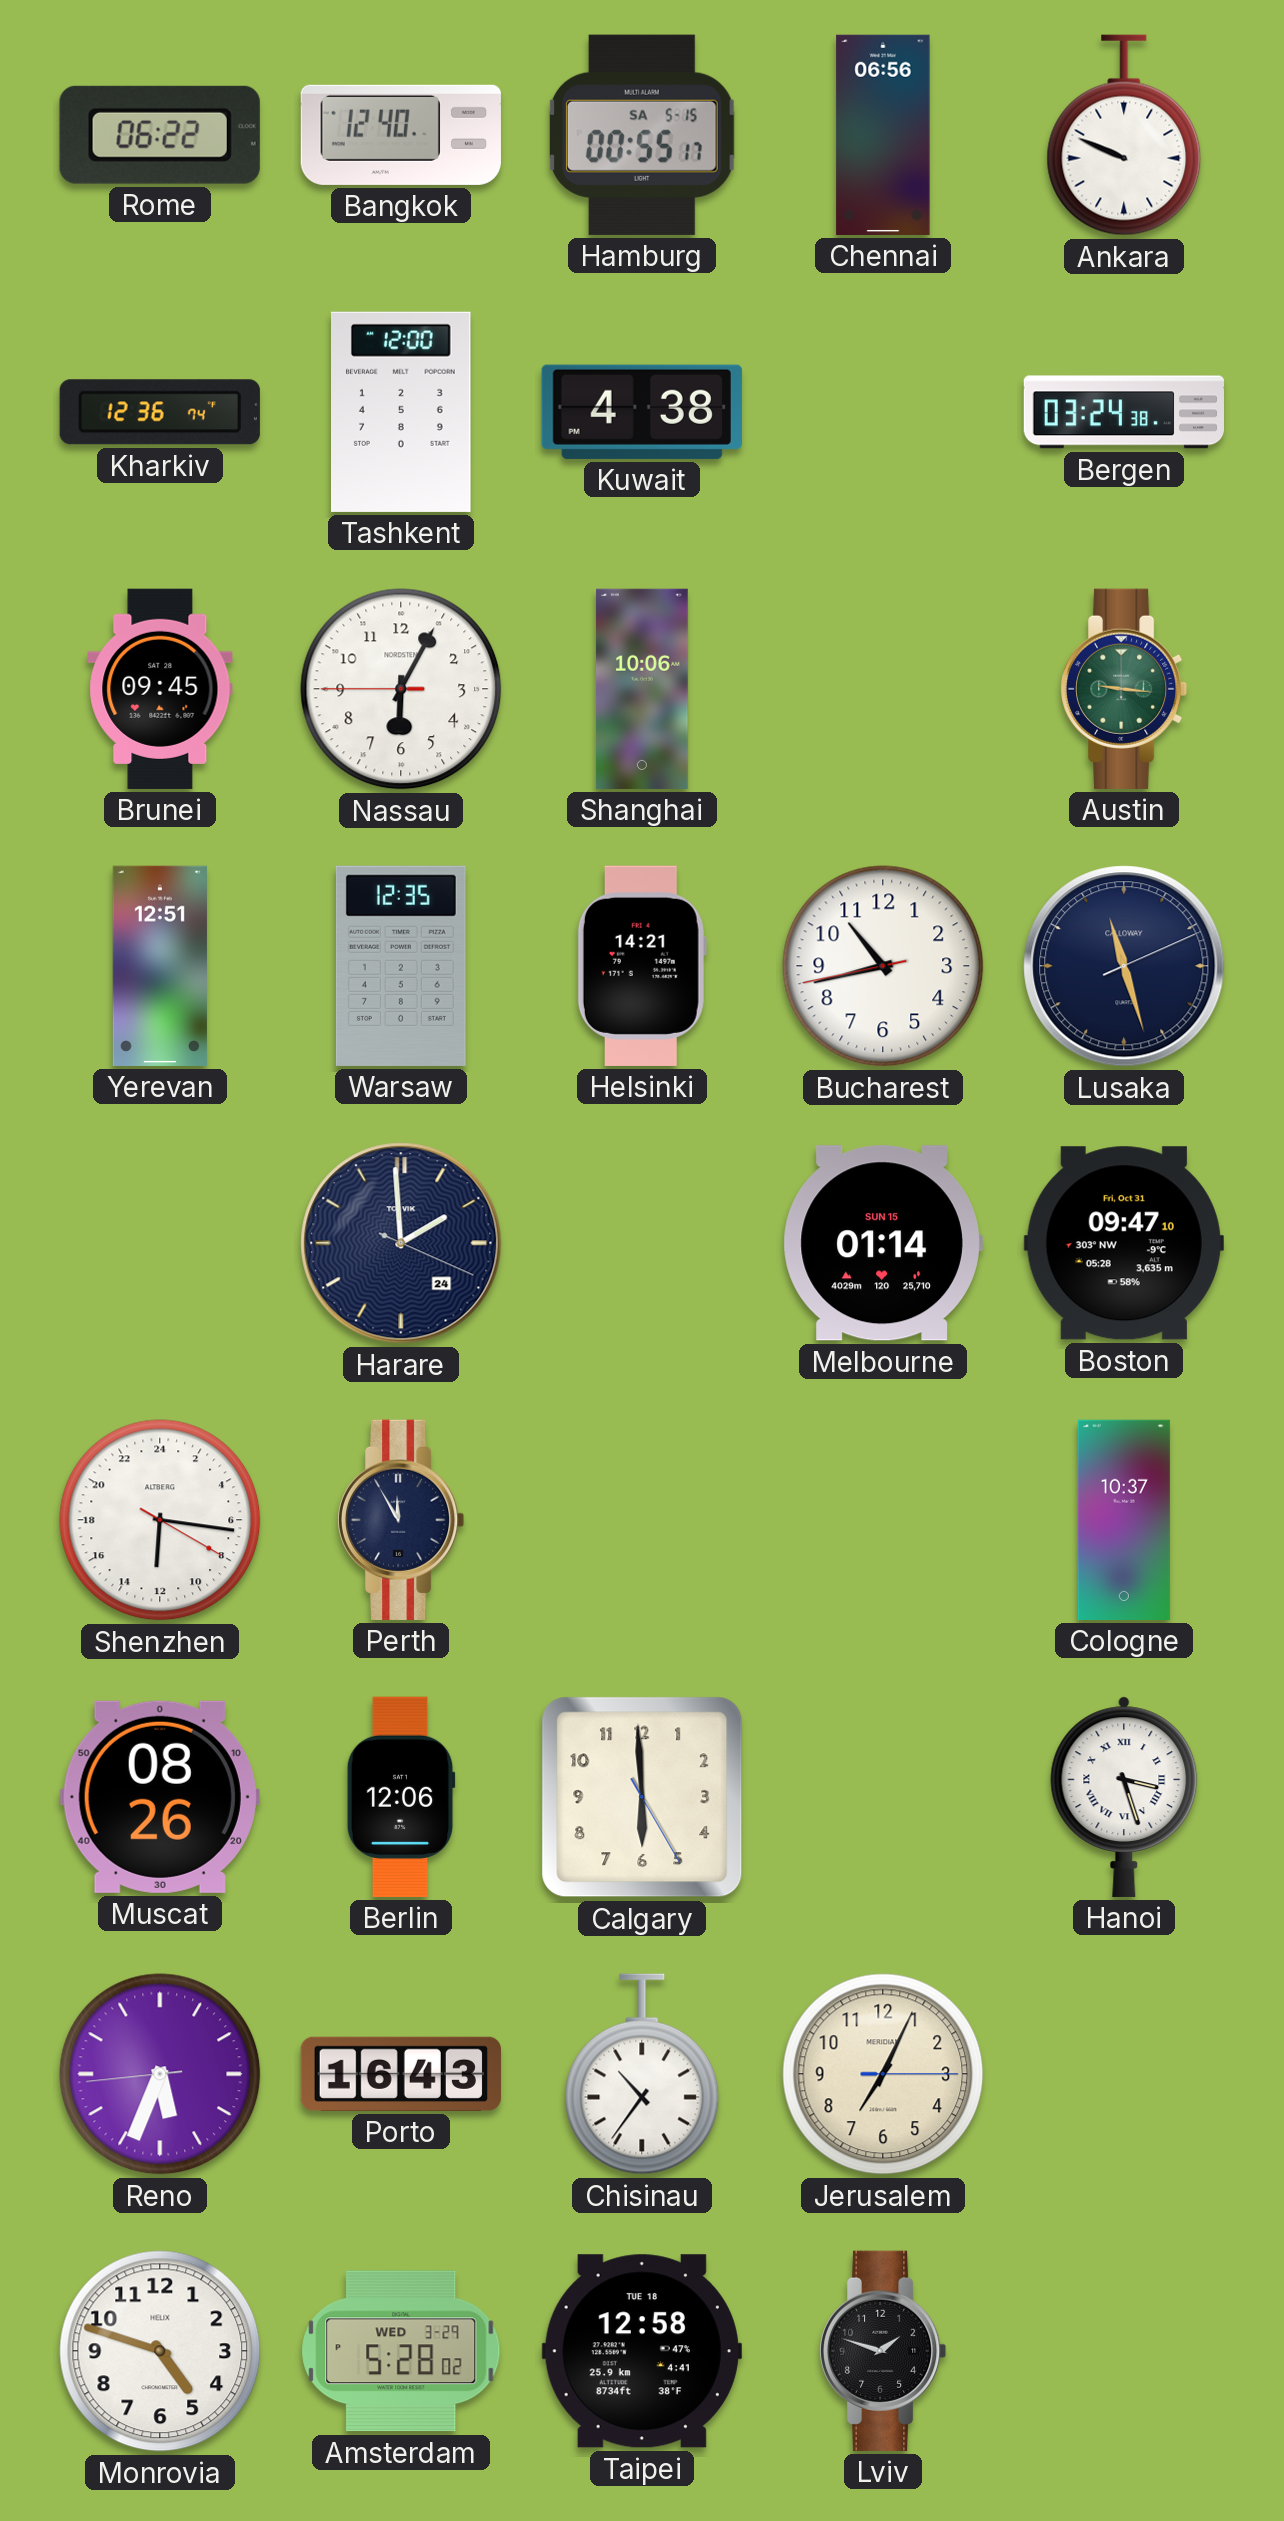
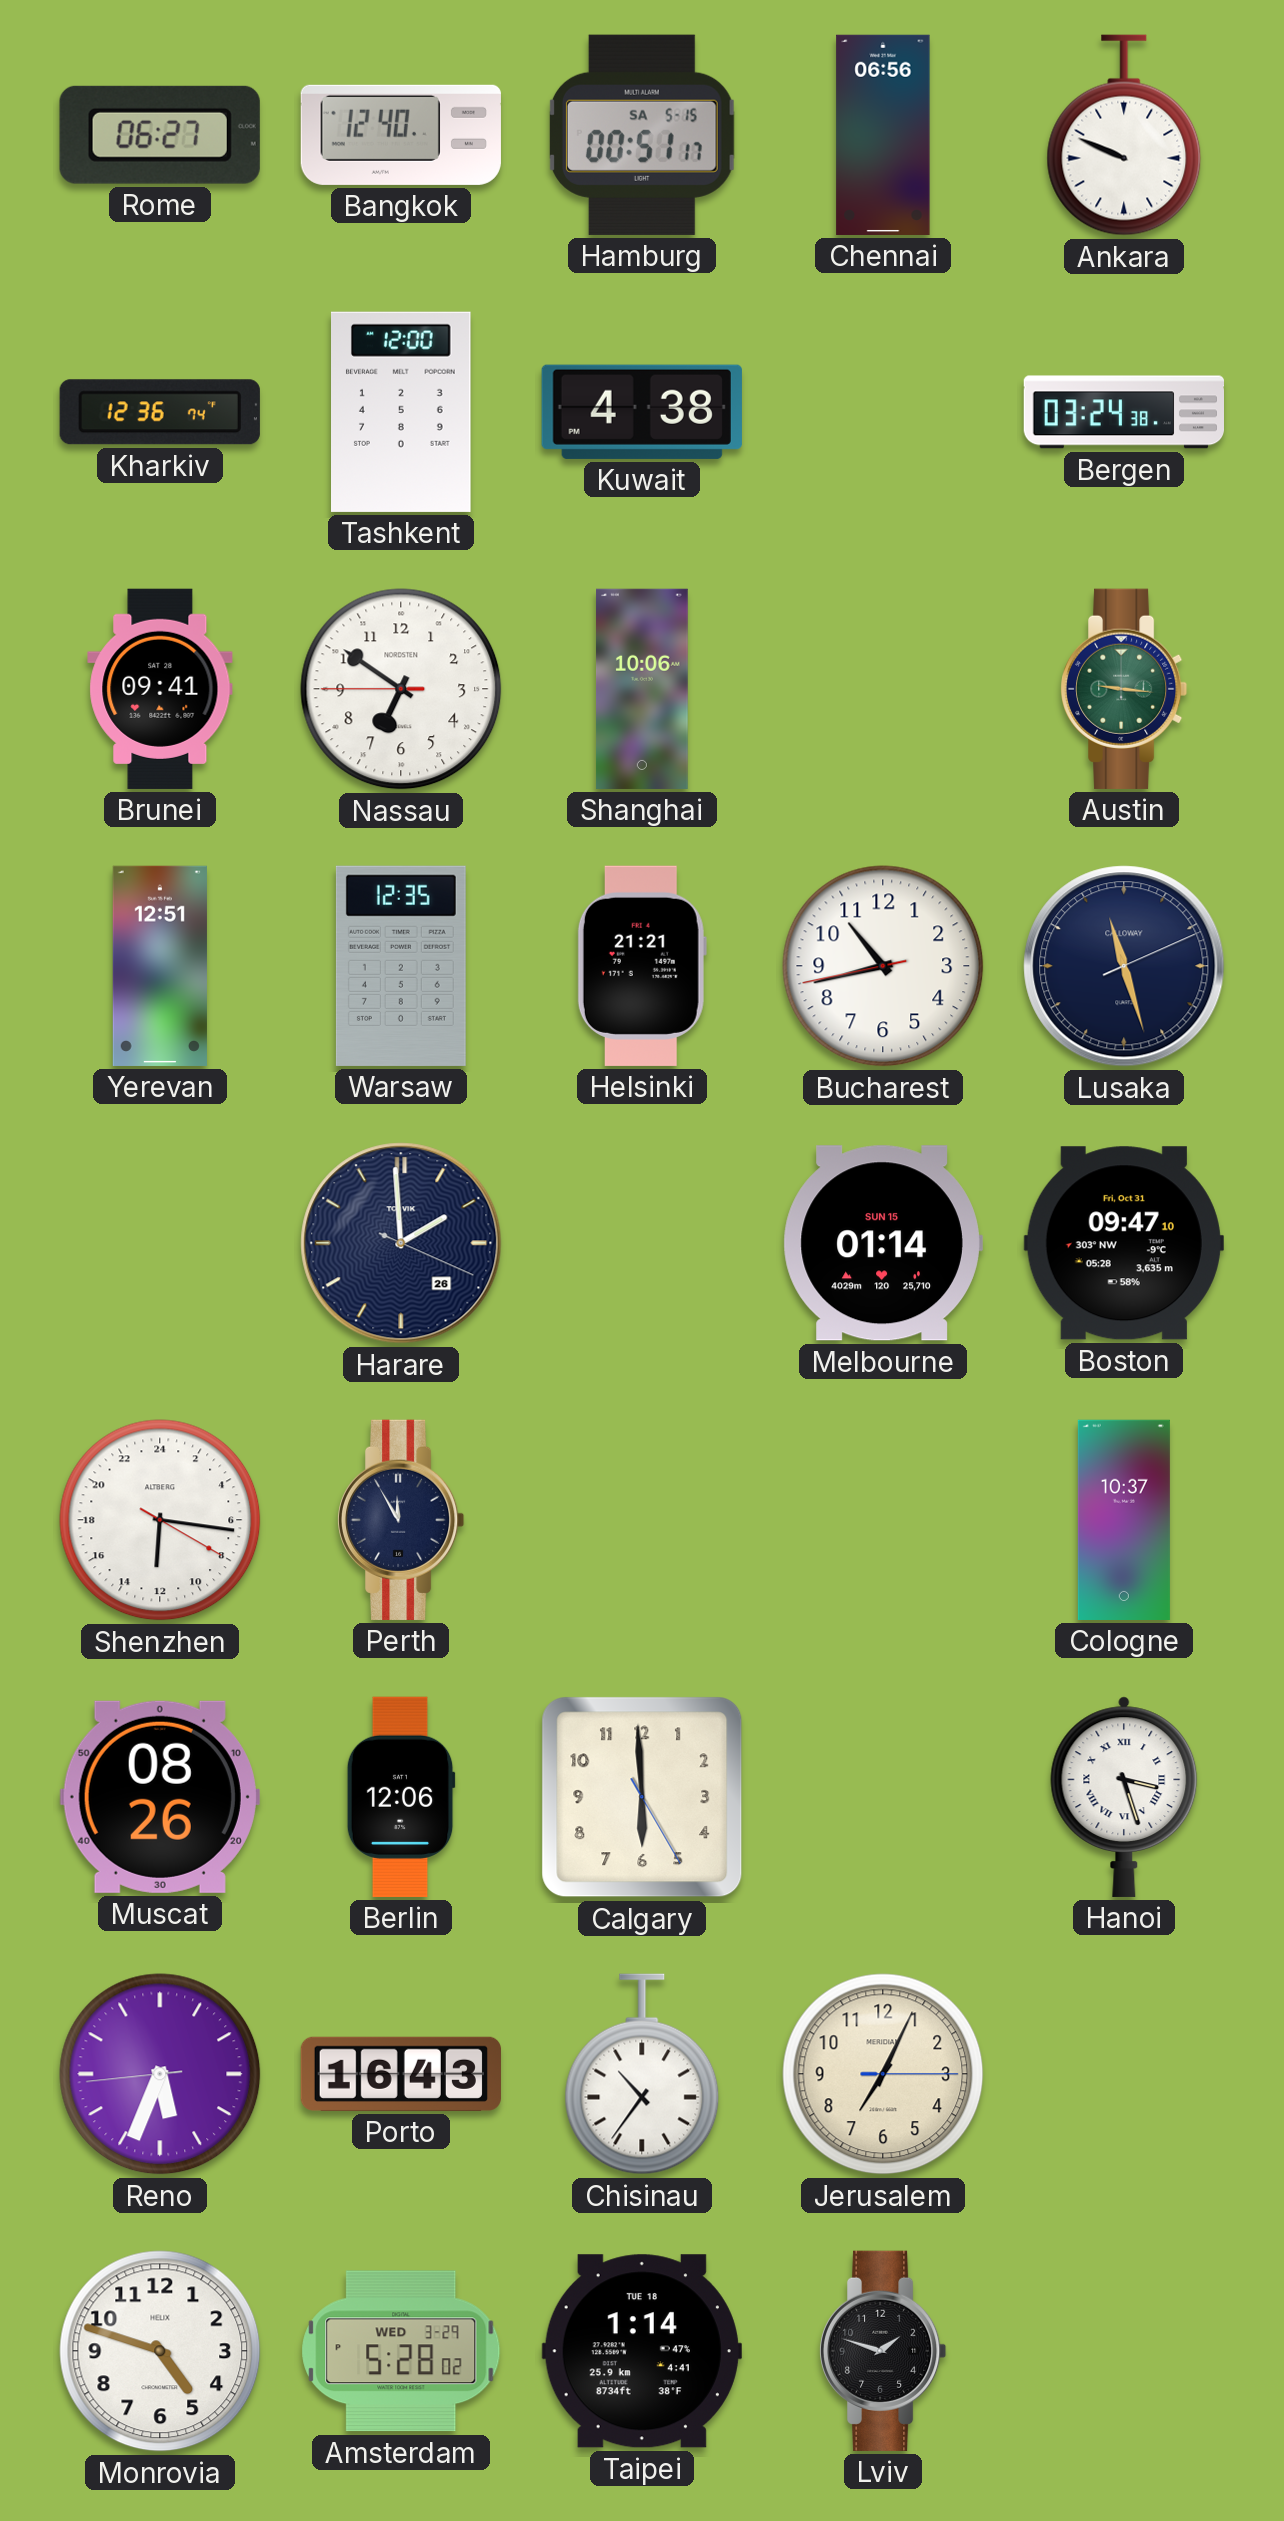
Rome: 06:22 -> 06:27
Hamburg: 00:55 -> 00:51
Brunei: 09:45 -> 09:41
Nassau: 6:04 -> 6:50
Helsinki: 14:21 -> 21:21
Harare date: 24 -> 26
Taipei: 12:58 -> 1:14
